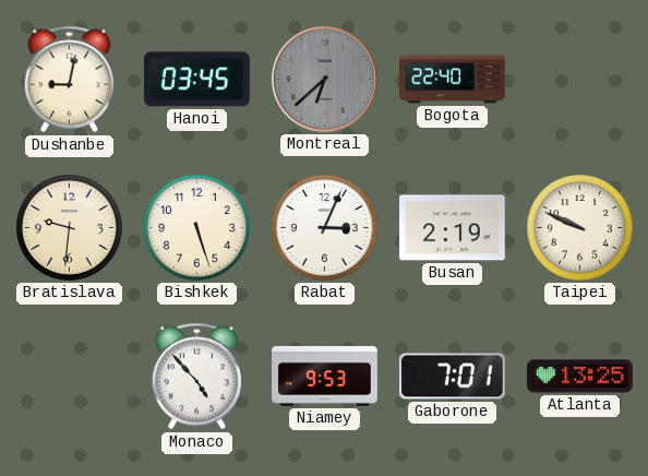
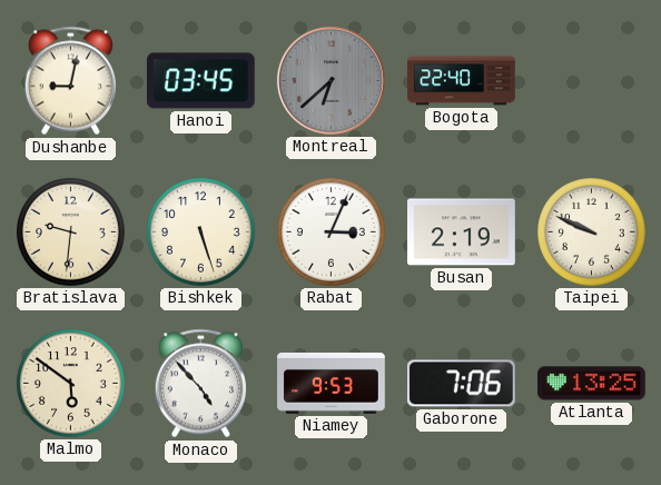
Malmo: none -> 5:51
Gaborone: 7:01 -> 7:06
